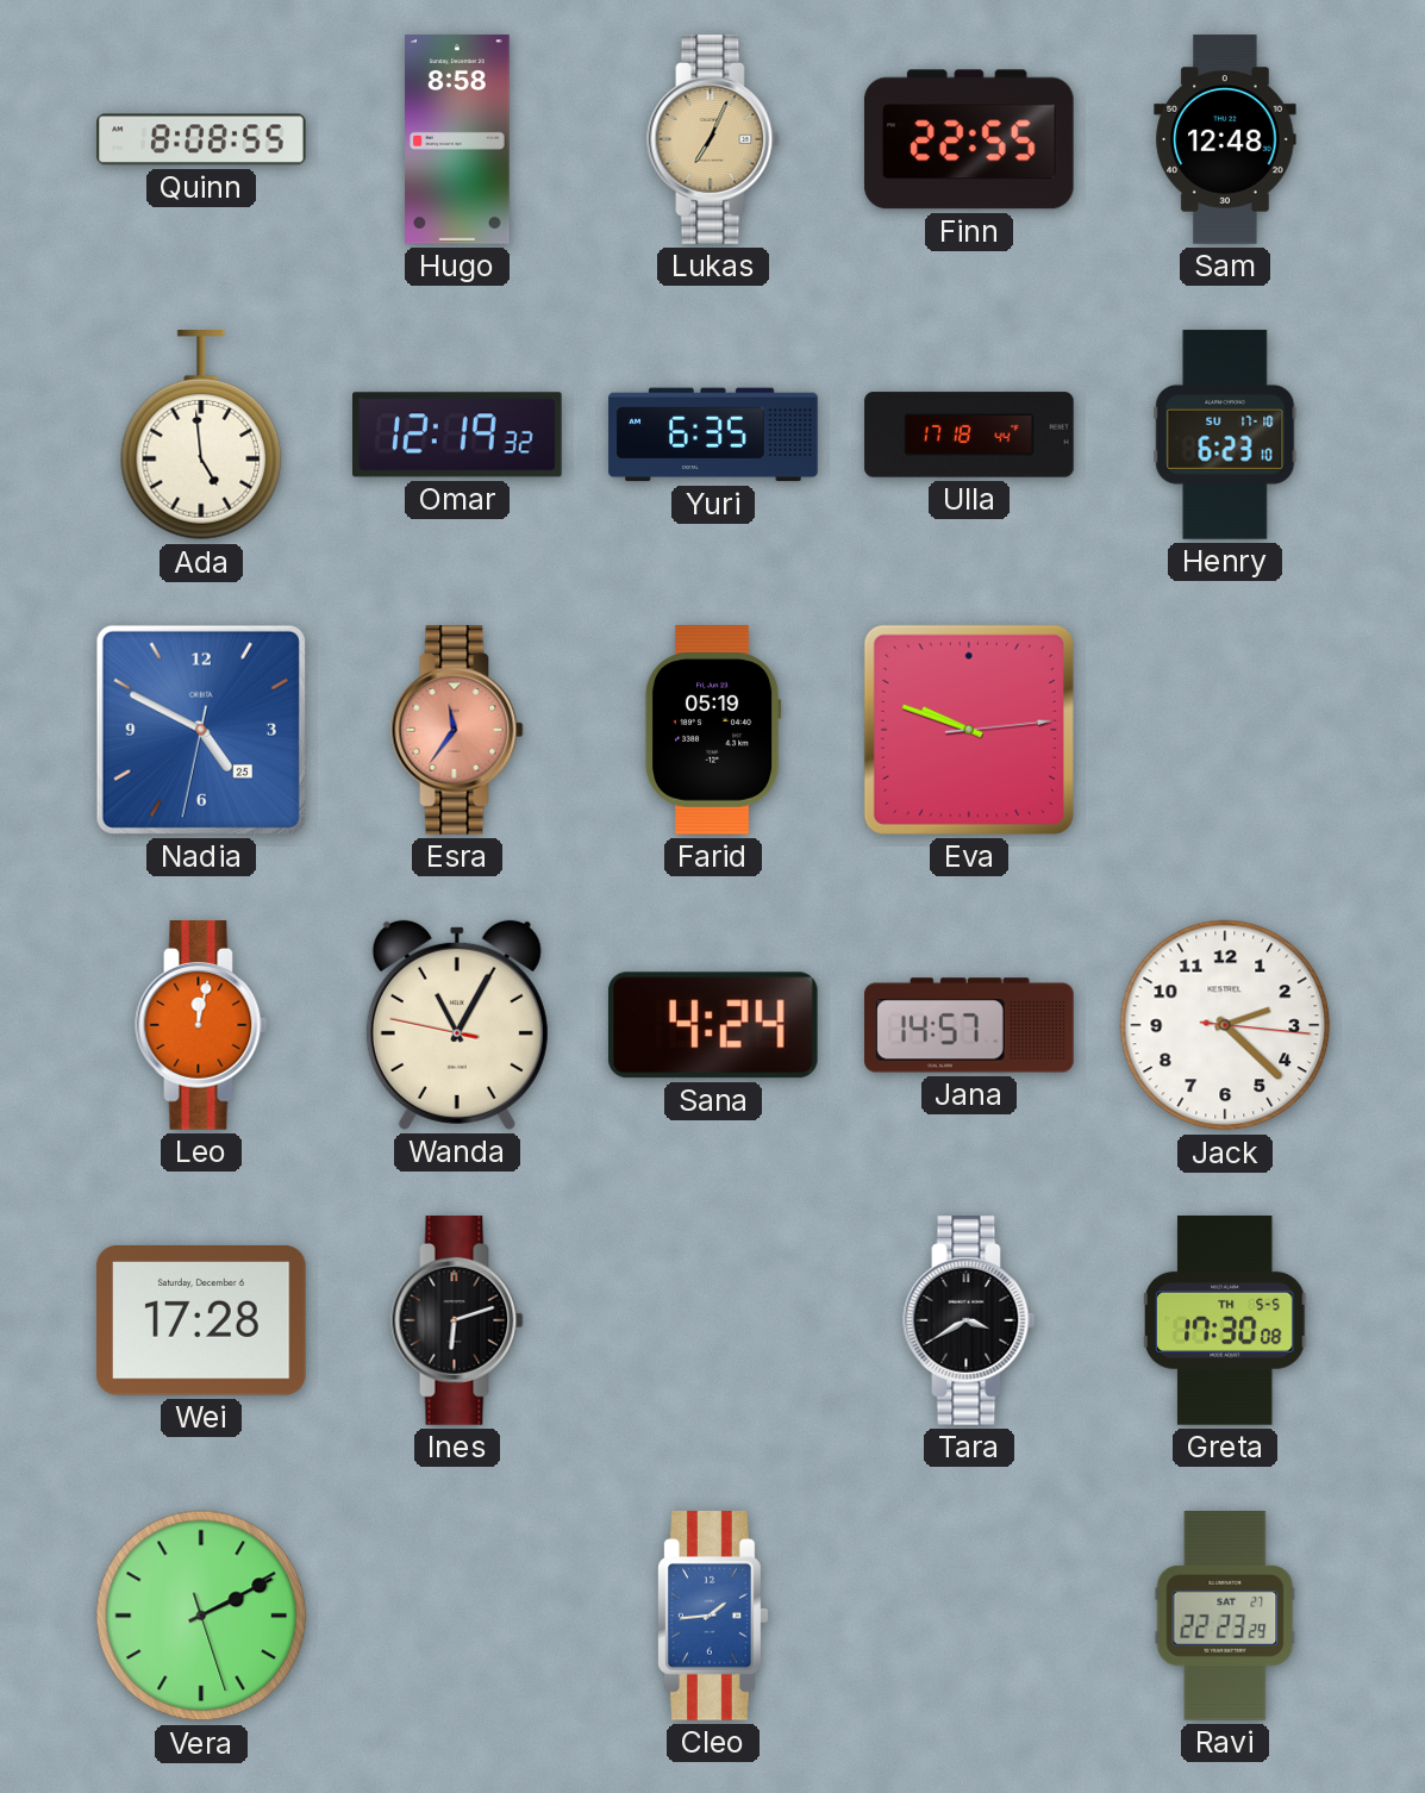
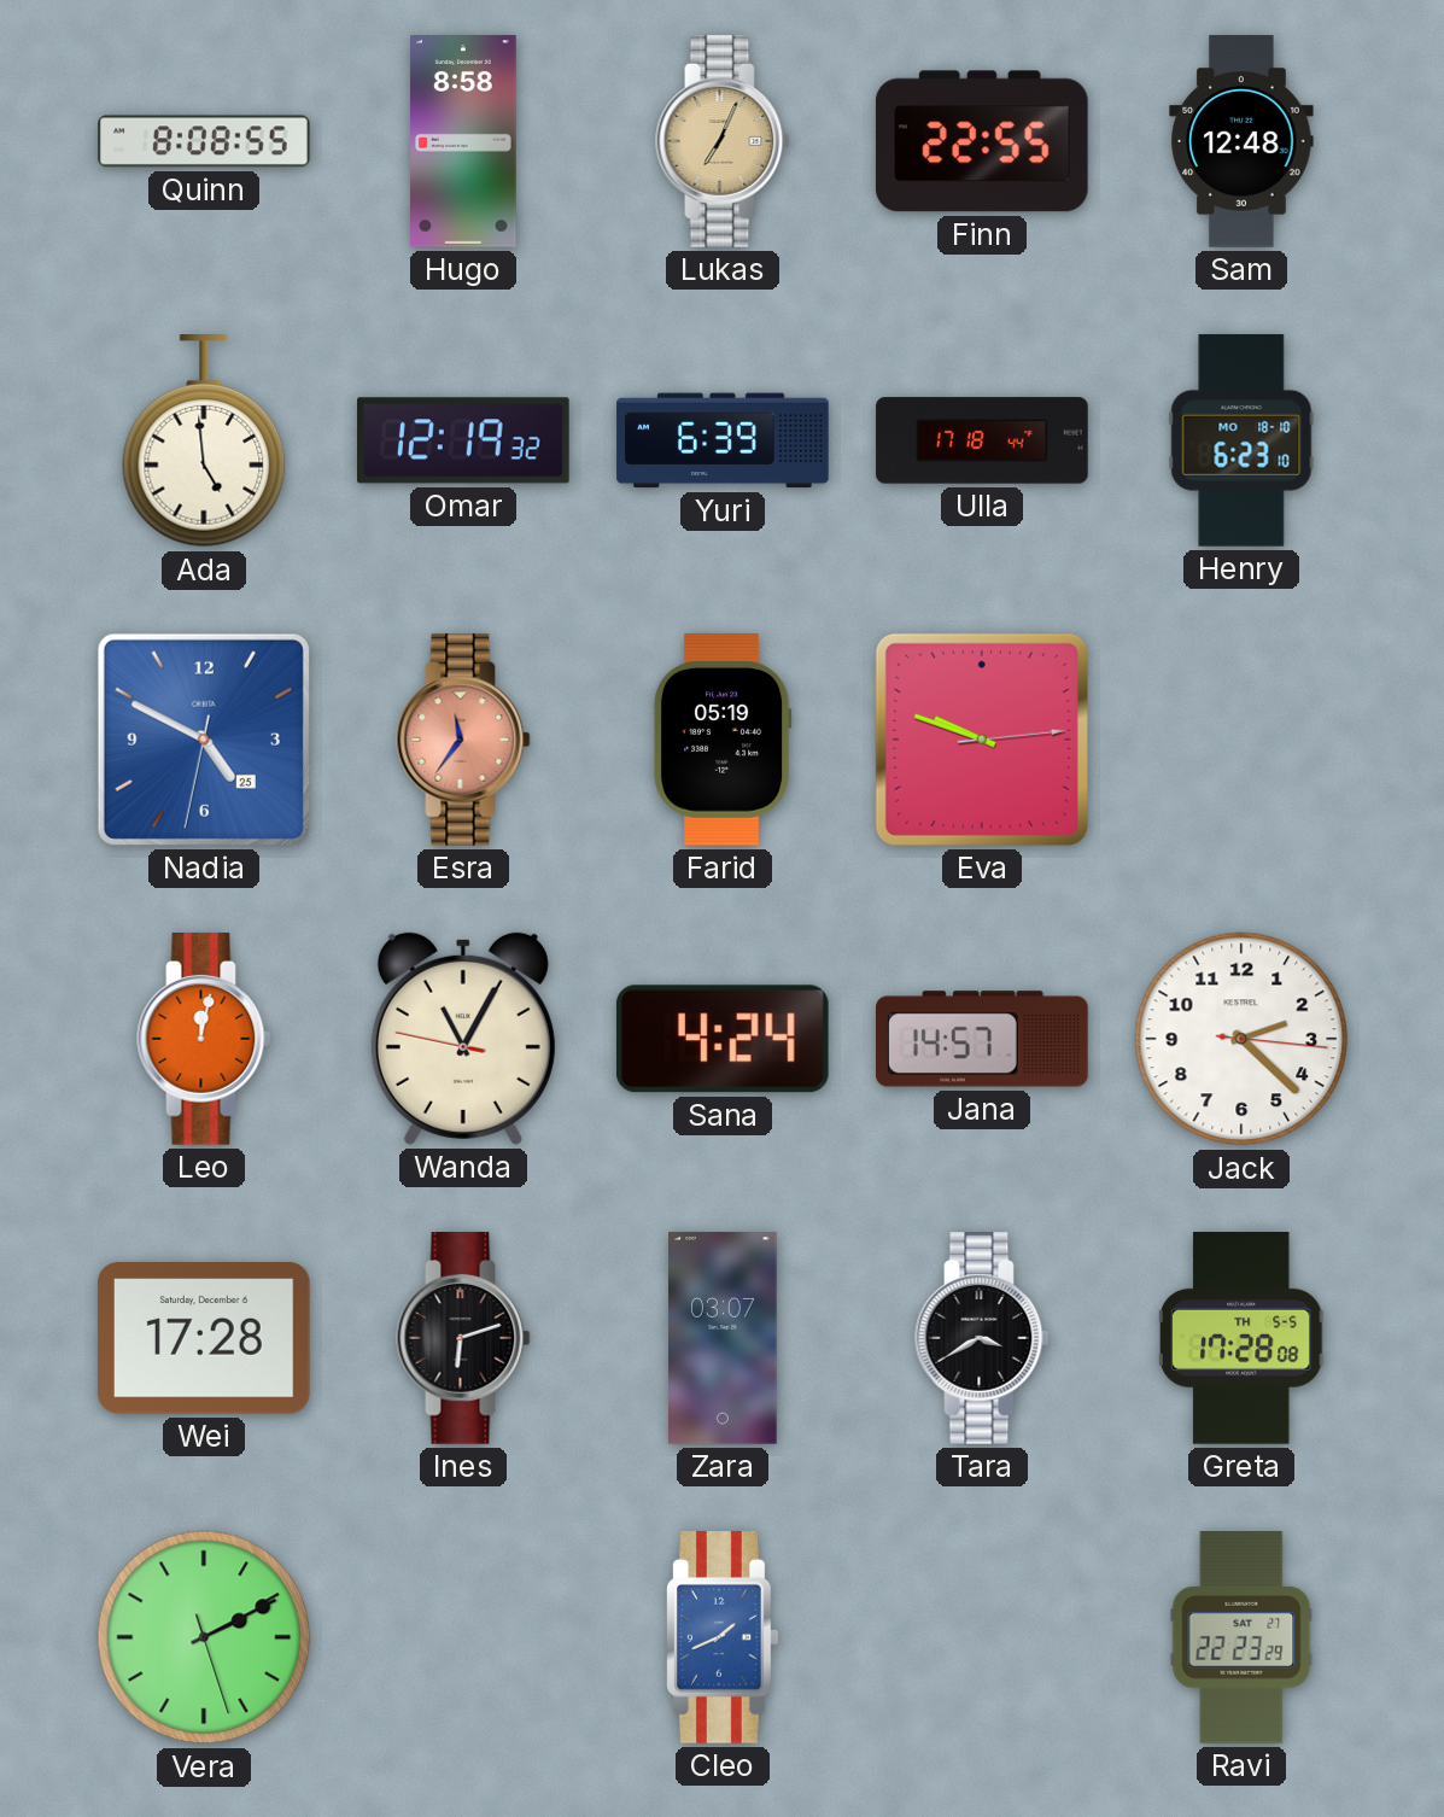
Yuri: 6:35 -> 6:39
Henry date: SU 17-10 -> MO 18-10
Zara: none -> 03:07
Greta: 17:30 -> 17:28
Cleo: 1:44 -> 1:41
